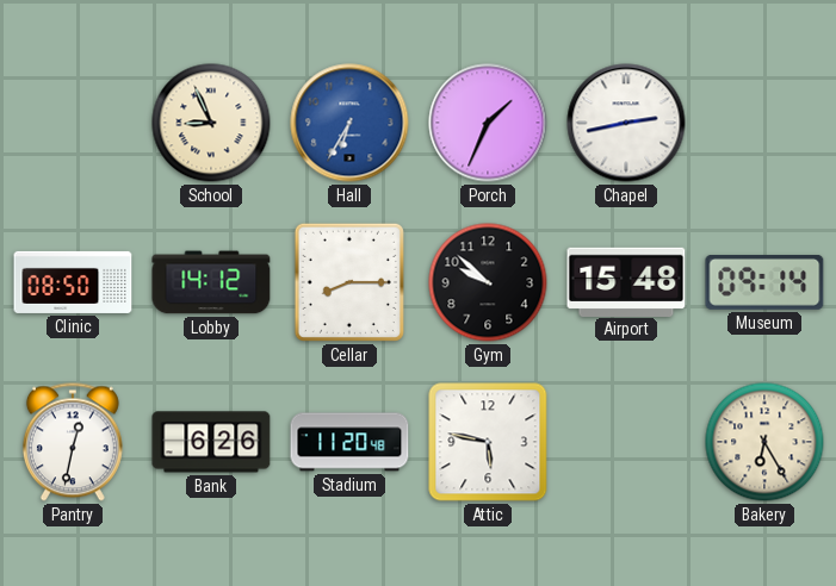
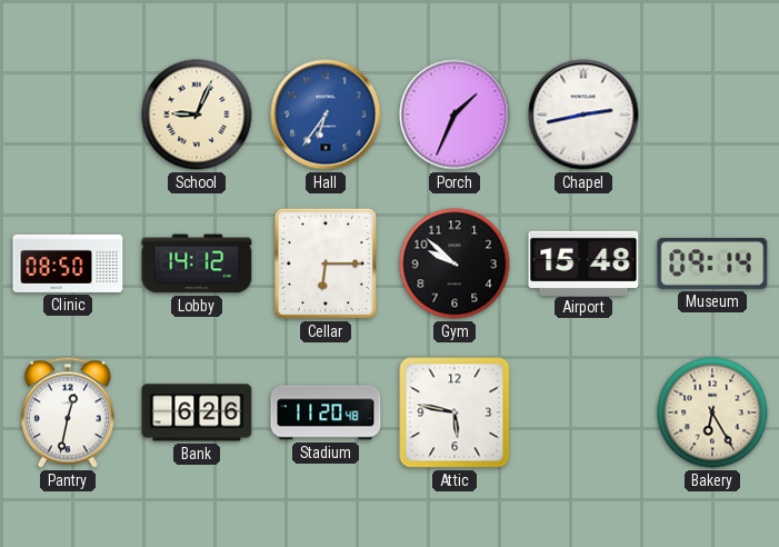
School: 8:56 -> 9:04
Hall: 6:35 -> 6:36
Cellar: 8:15 -> 6:15
